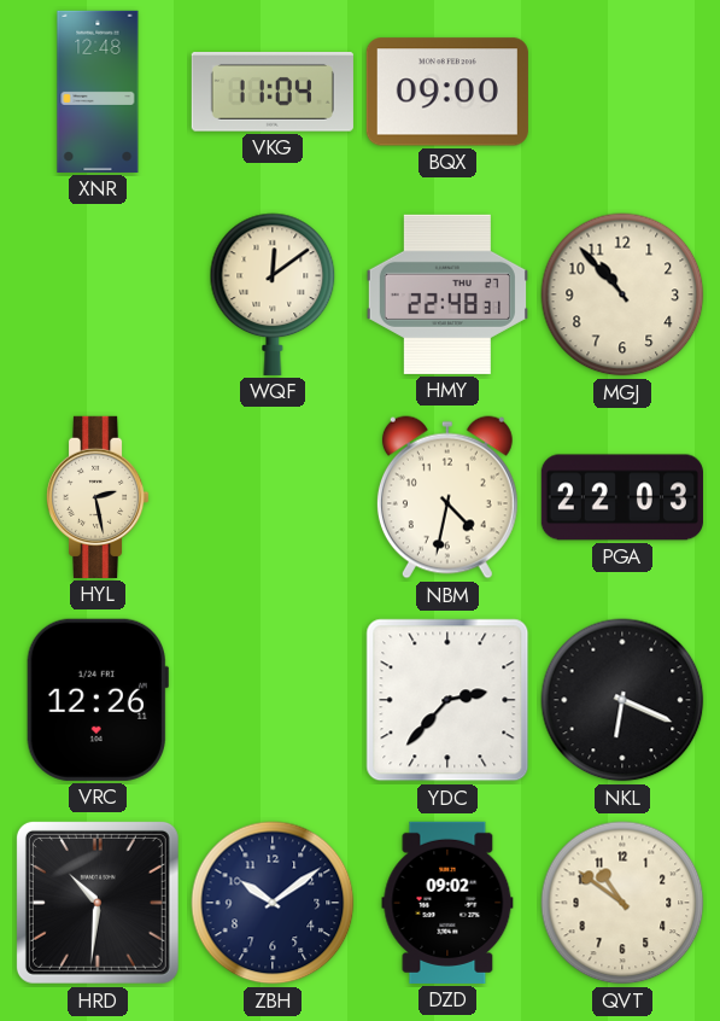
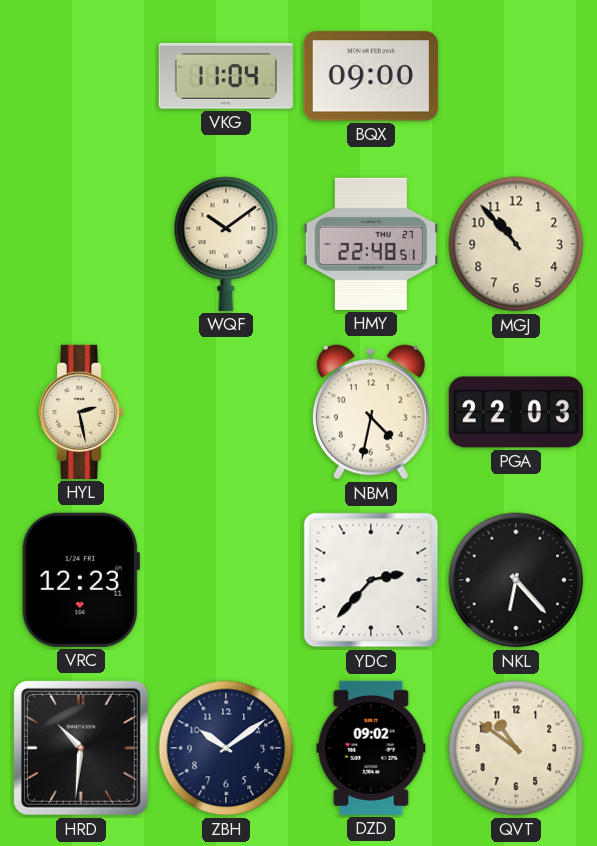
XNR: 12:48 -> none
WQF: 12:09 -> 10:09
HMY: 22:48:31 -> 22:48:51
VRC: 12:26 -> 12:23
NKL: 6:19 -> 6:23
